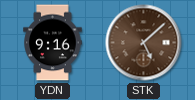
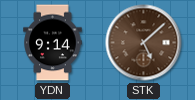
YDN: 9:16 -> 9:14
